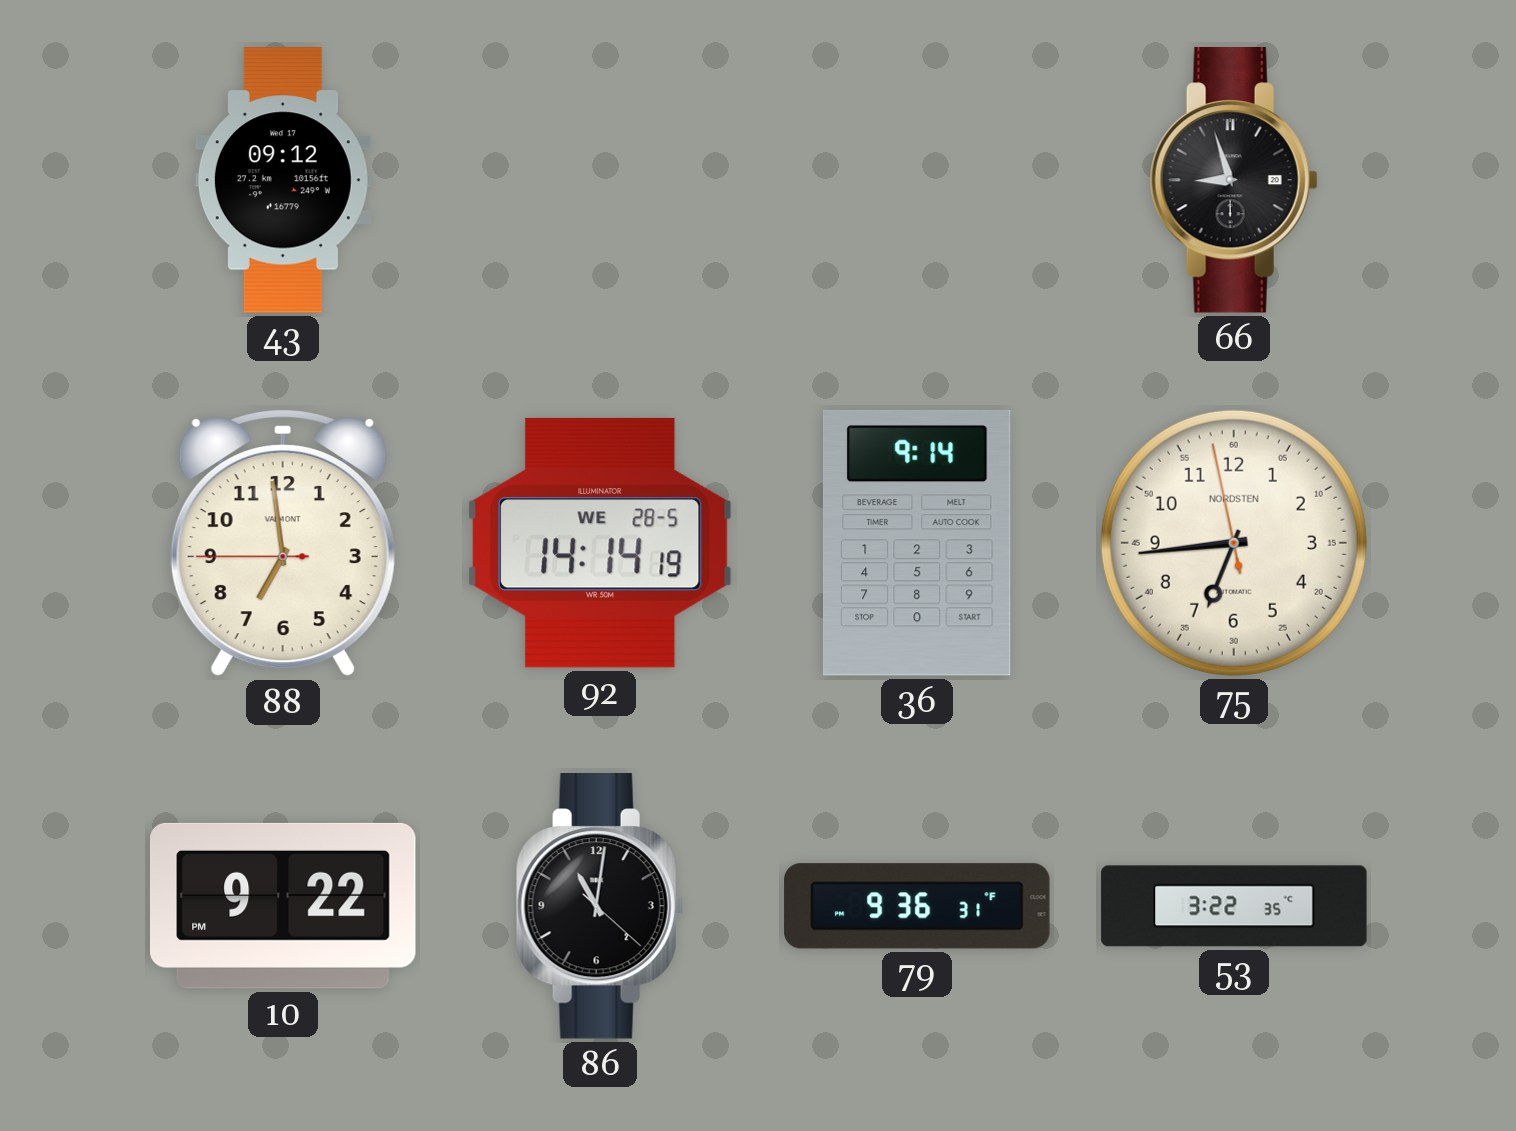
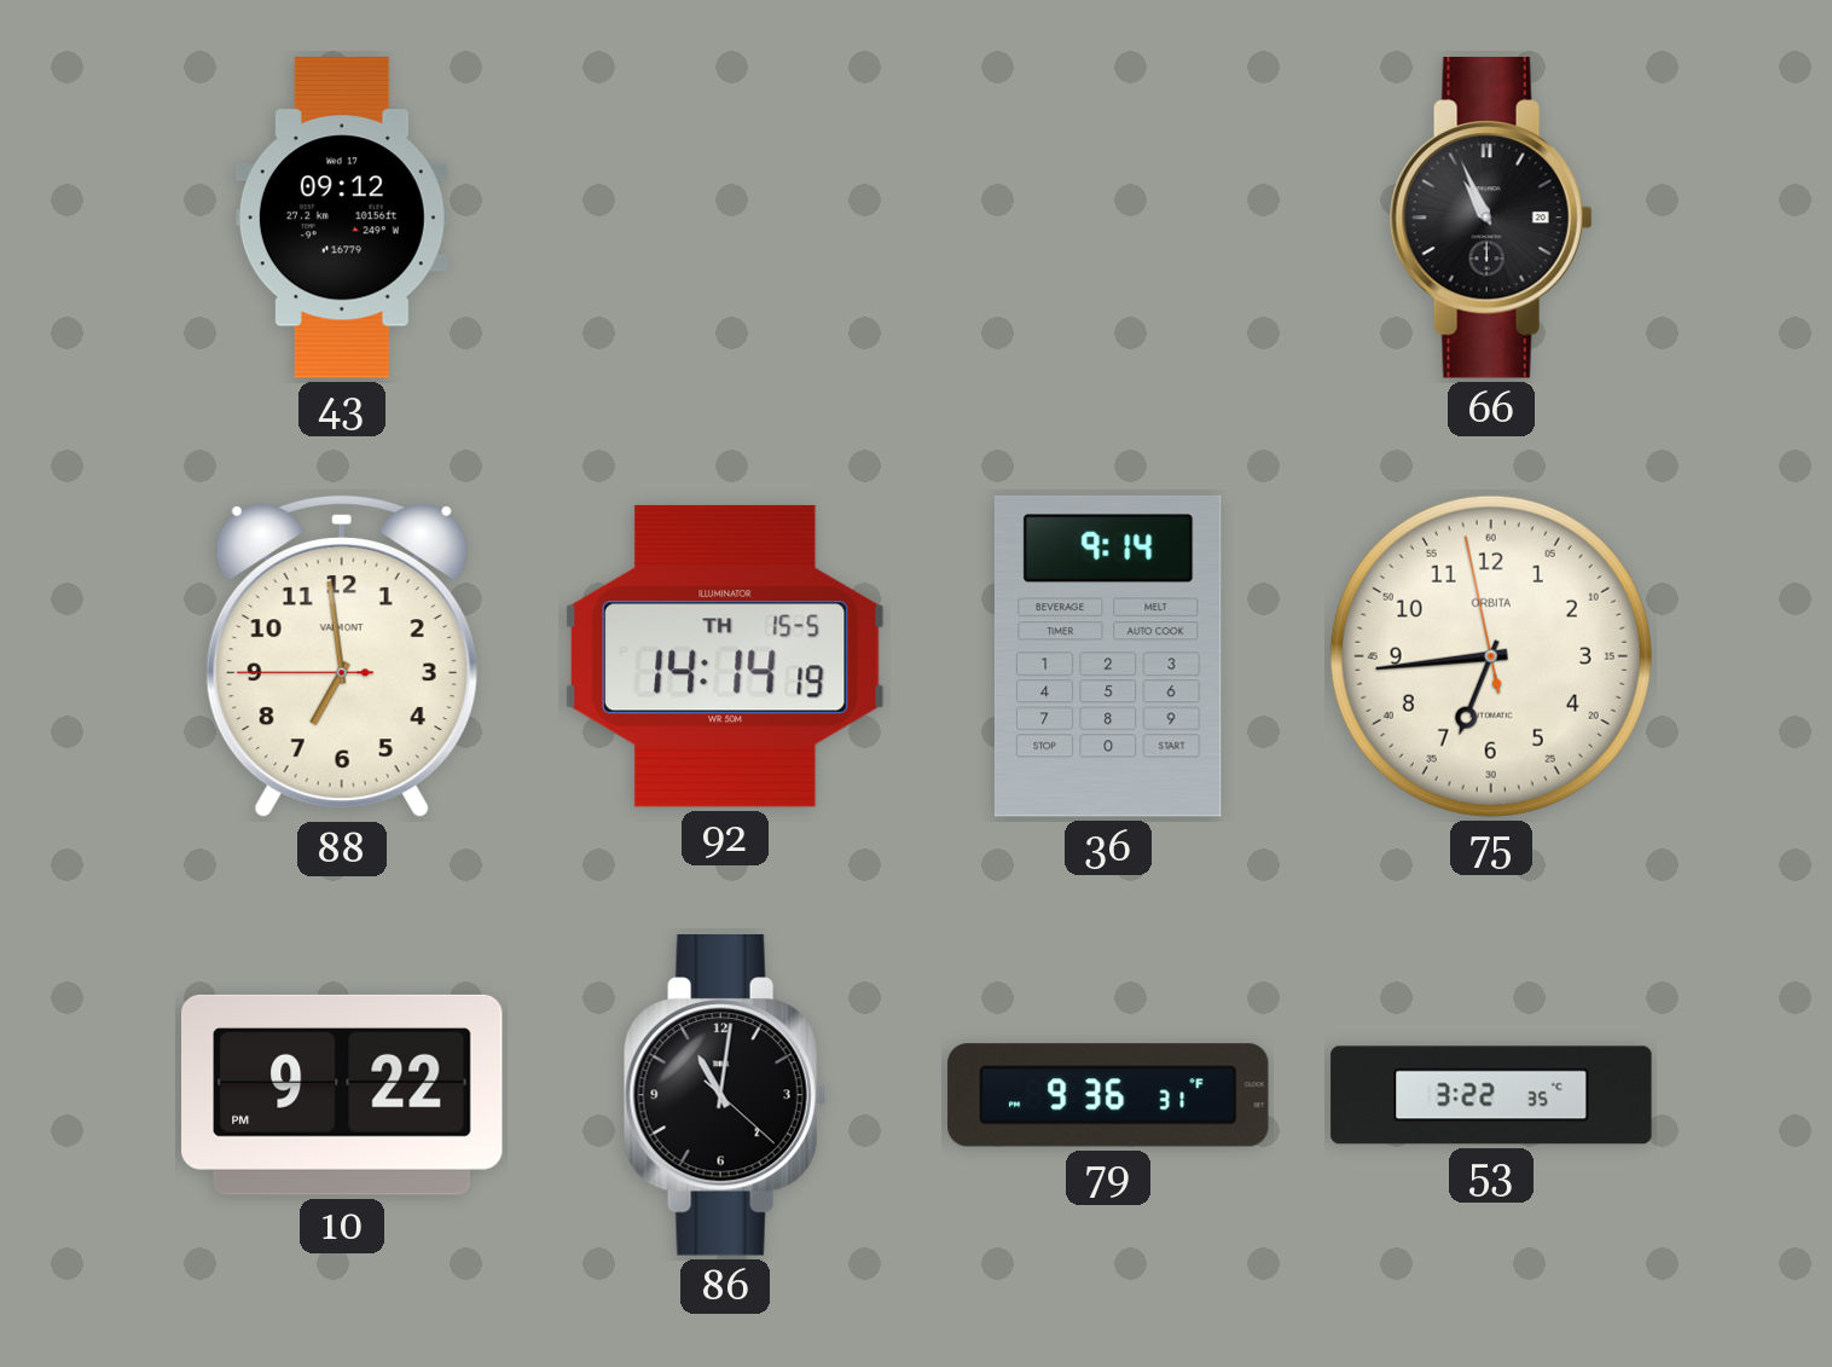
66: 8:57 -> 10:56
92 date: WE 28-5 -> TH 15-5
75 brand: NORDSTEN -> ORBITA
